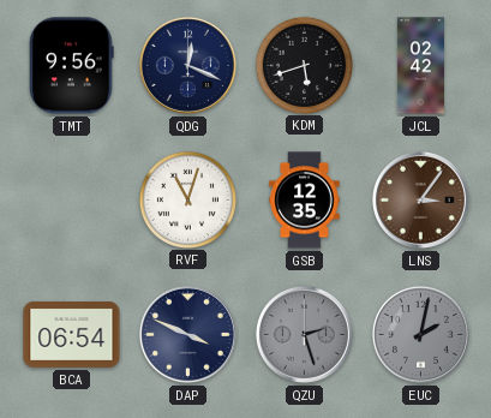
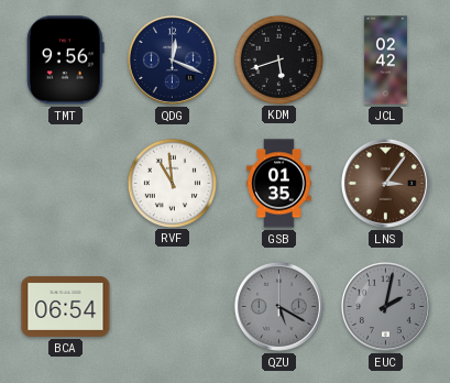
RVF: 11:03 -> 10:59
GSB: 12:35 -> 01:35
DAP: 3:49 -> none
QZU: 2:27 -> 5:20
